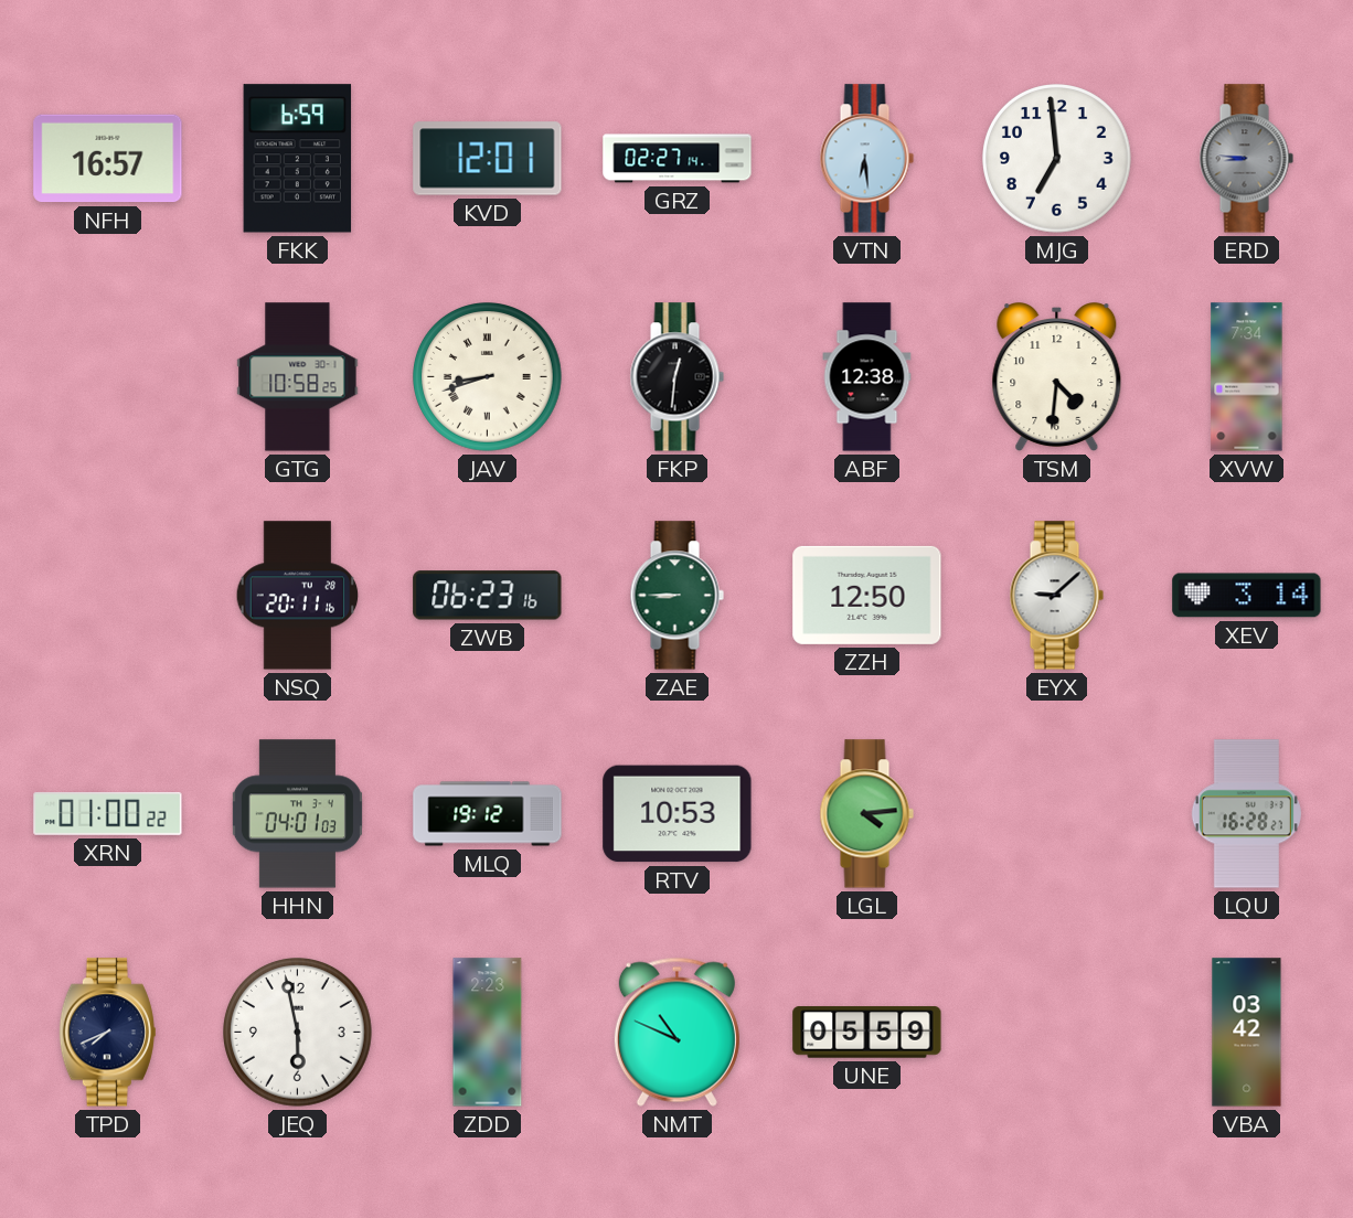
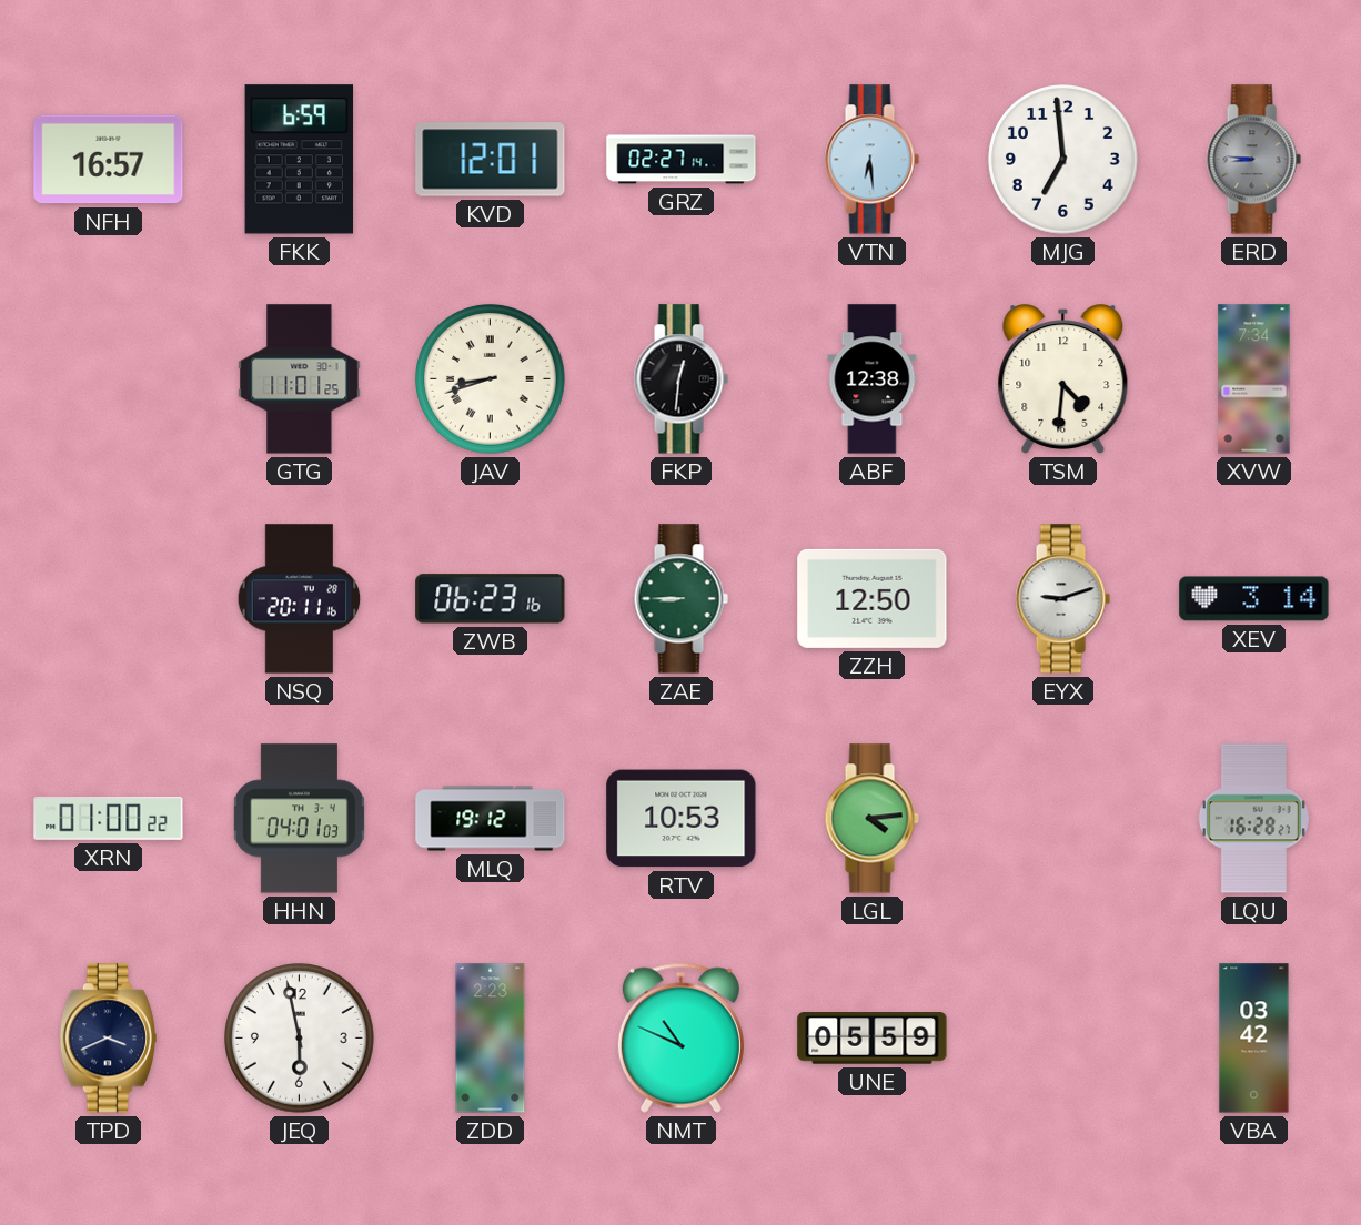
GTG: 10:58 -> 11:01
EYX: 9:08 -> 9:12
TPD: 7:41 -> 3:41
